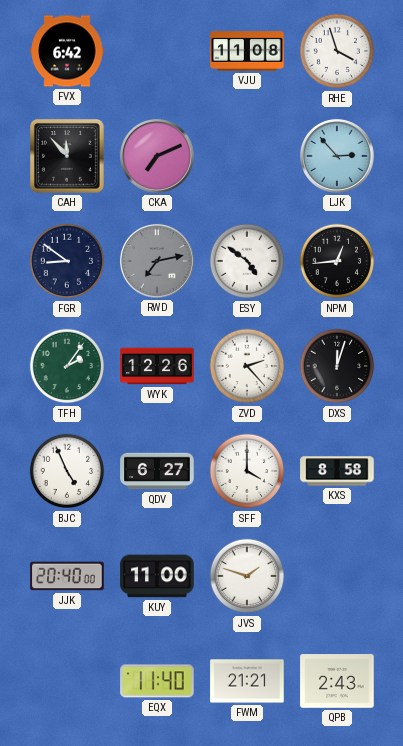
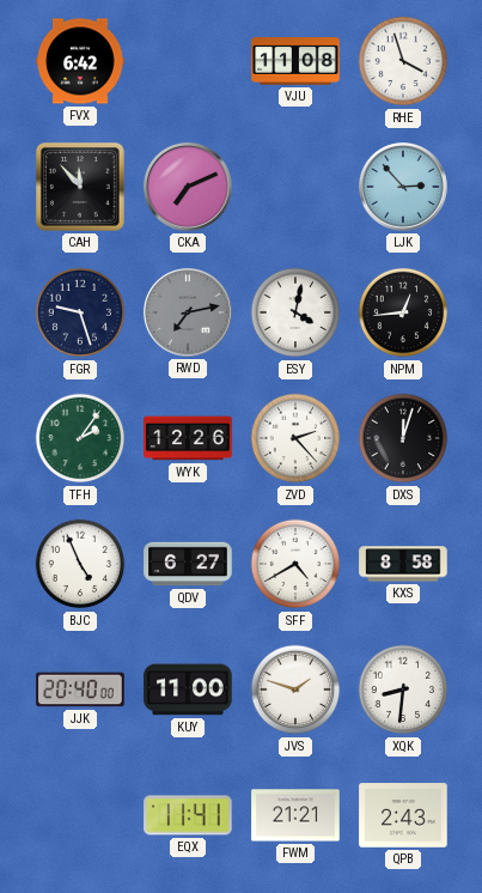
FGR: 8:51 -> 9:27
ESY: 4:51 -> 4:02
SFF: 4:00 -> 4:40
XQK: none -> 8:31
EQX: 11:40 -> 11:41
